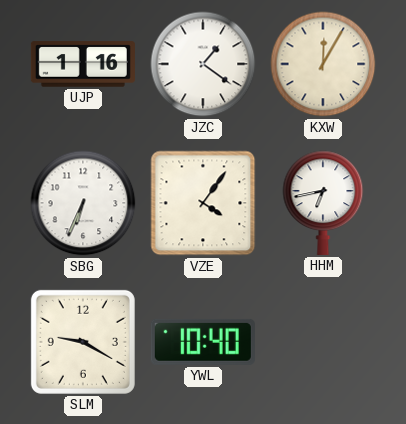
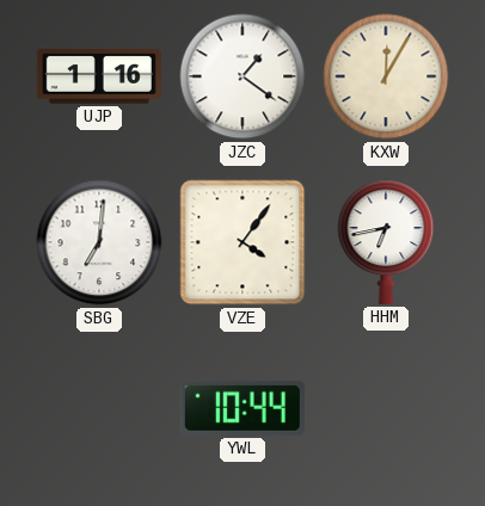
SBG: 6:34 -> 7:01
SLM: 9:20 -> none
YWL: 10:40 -> 10:44
